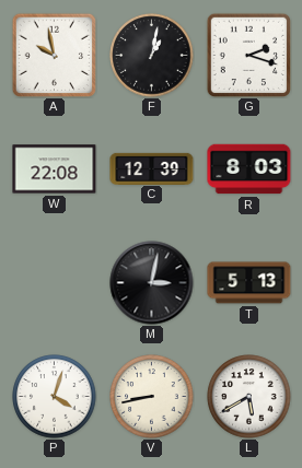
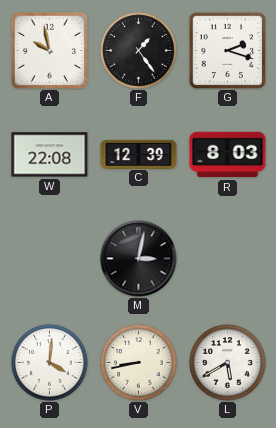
F: 1:02 -> 1:24
T: 5:13 -> none
P: 4:03 -> 4:01
